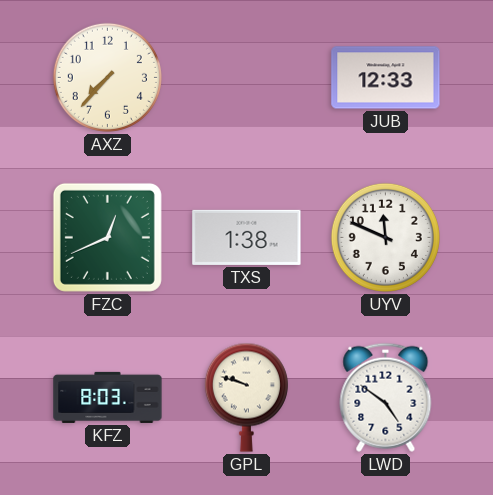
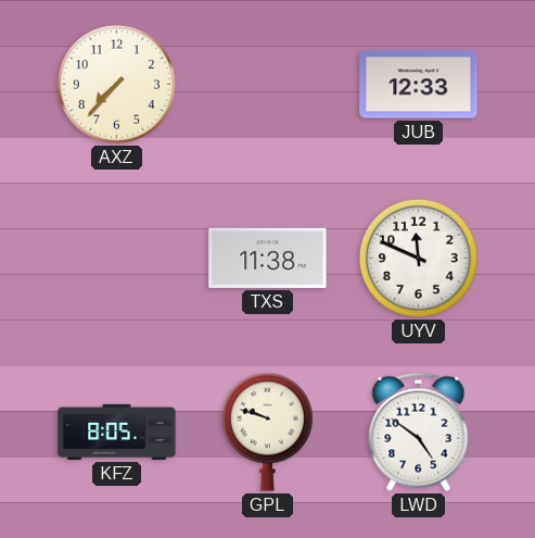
FZC: 12:41 -> none
TXS: 1:38 -> 11:38
KFZ: 8:03 -> 8:05
